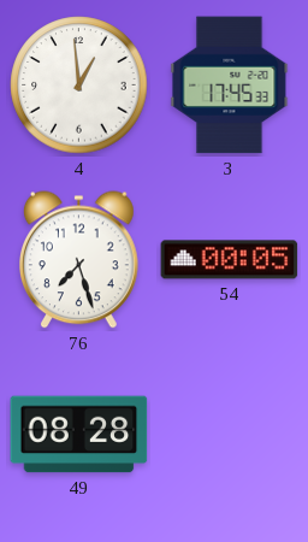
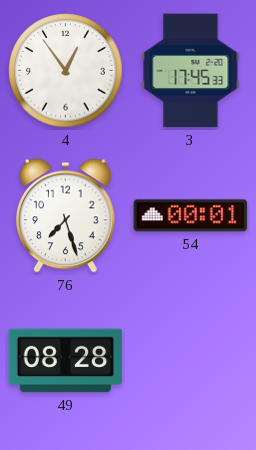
4: 12:59 -> 12:54
54: 00:05 -> 00:01
